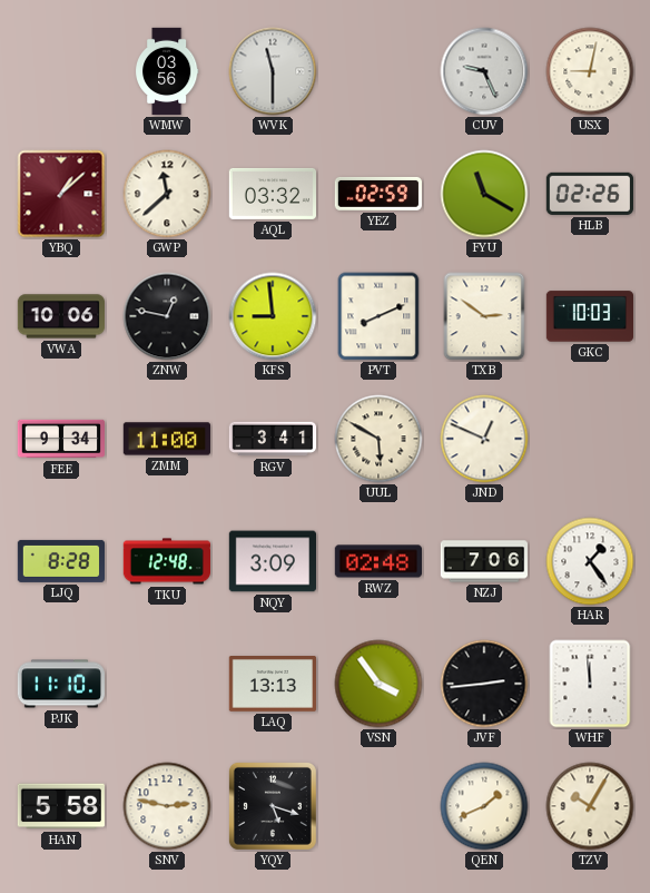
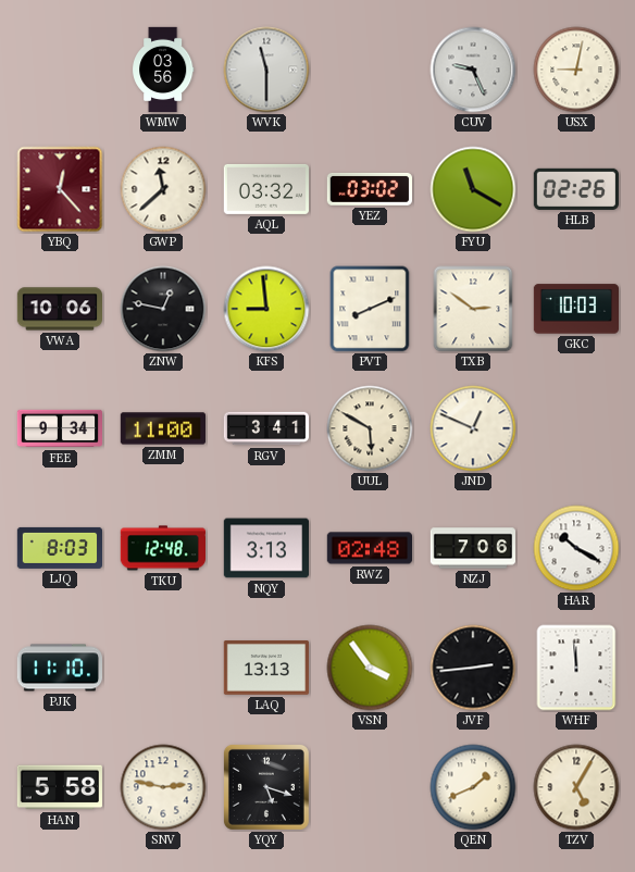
YBQ: 1:08 -> 12:23
YEZ: 02:59 -> 03:02
LJQ: 8:28 -> 8:03
NQY: 3:09 -> 3:13
HAR: 1:24 -> 10:20
TZV: 10:05 -> 5:05
